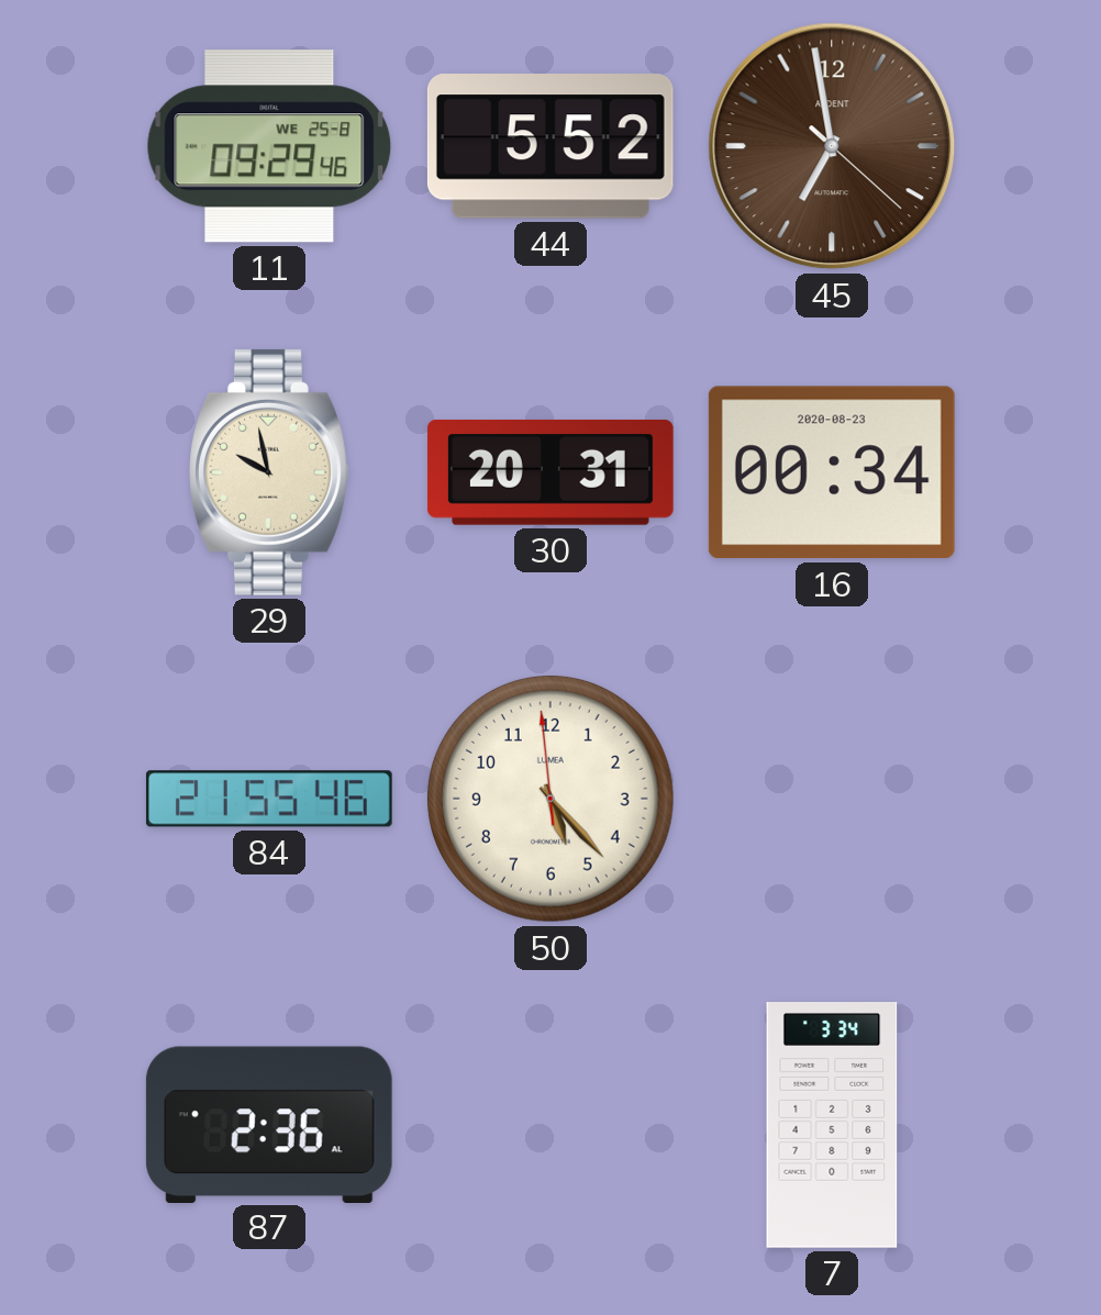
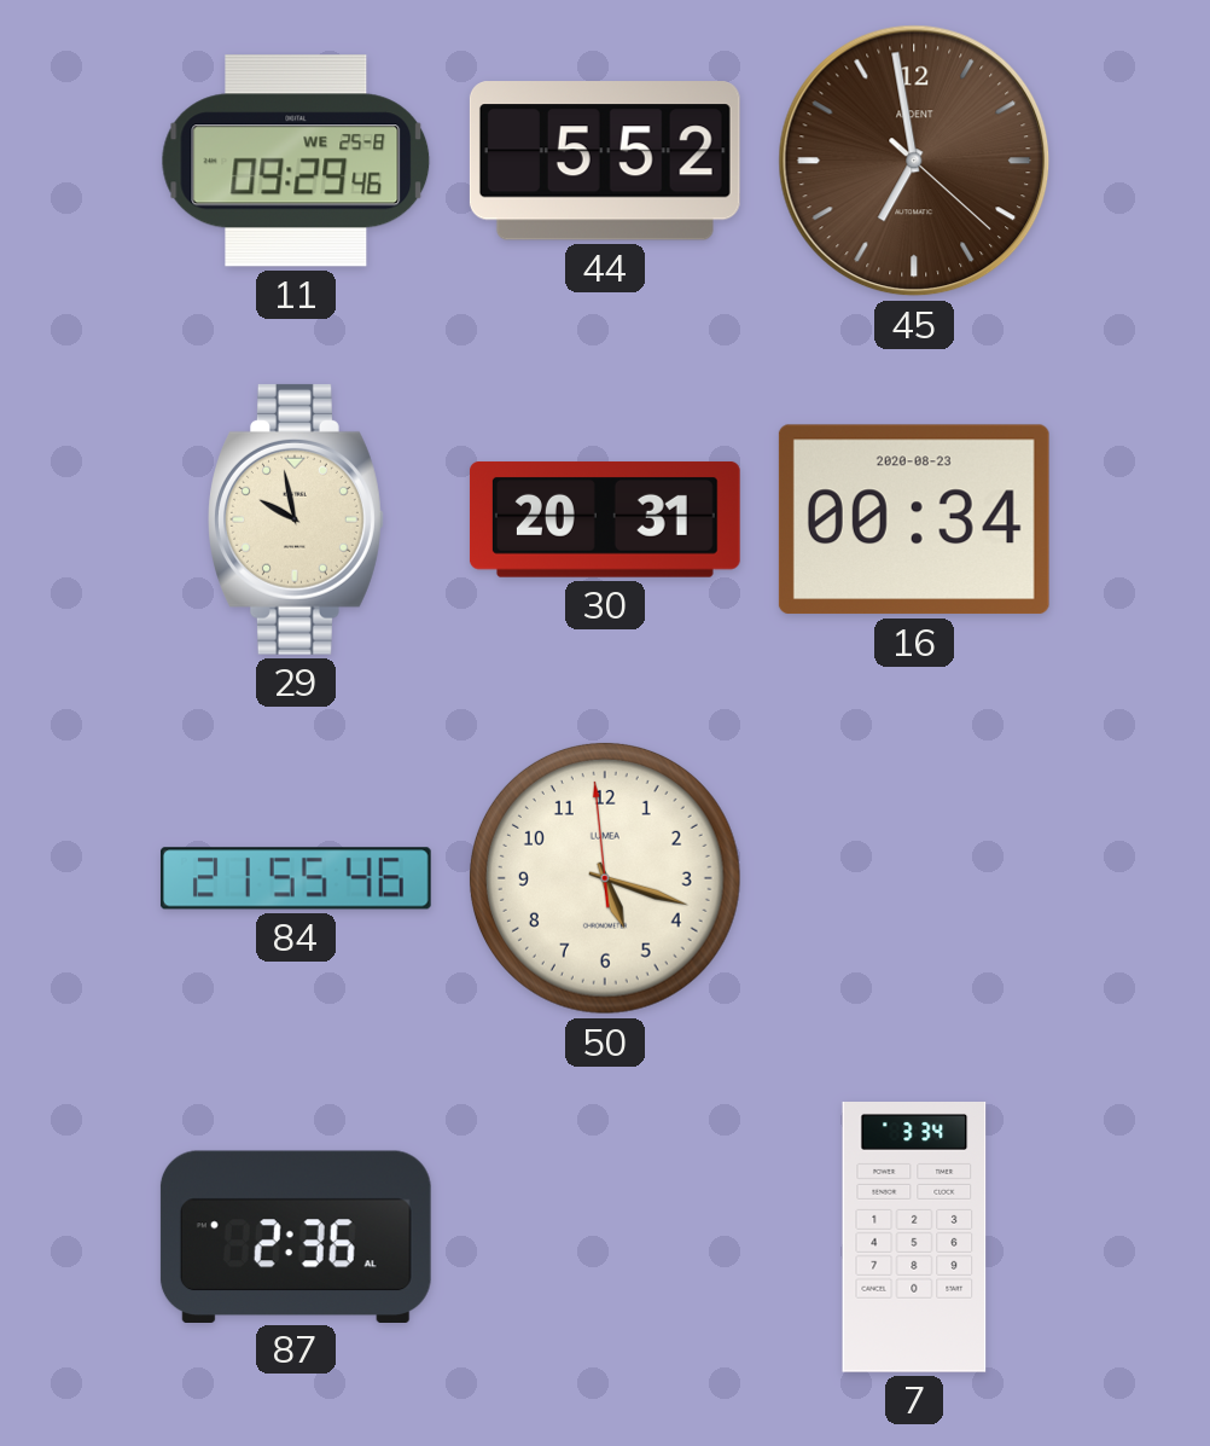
50: 5:22 -> 5:17
